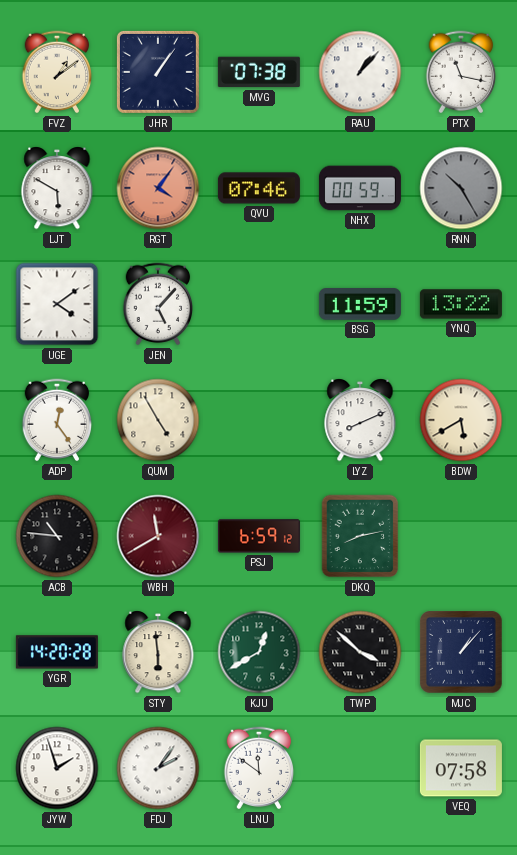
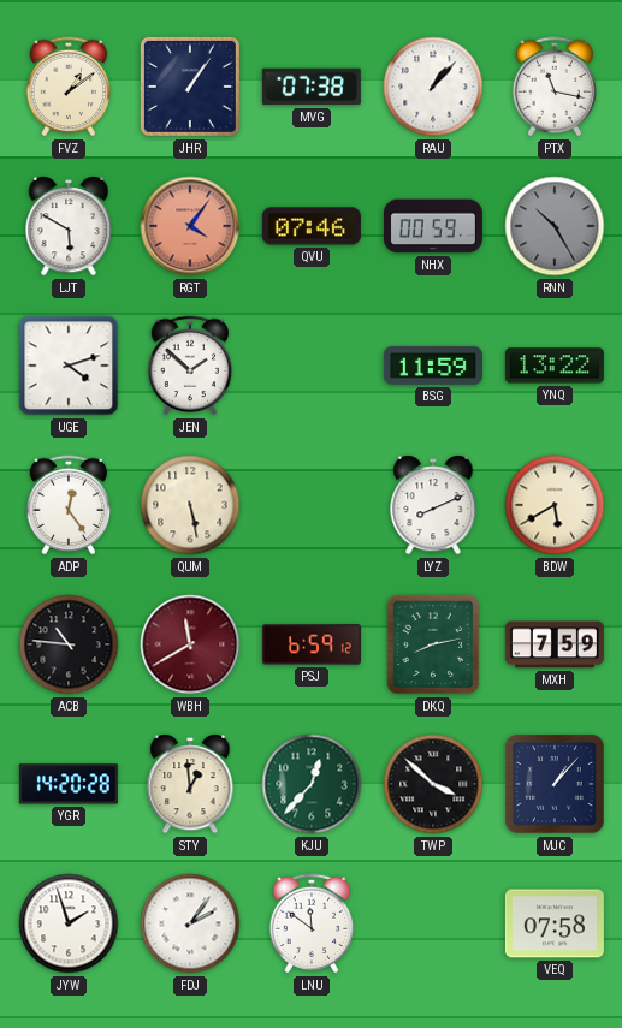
UGE: 4:09 -> 4:12
JEN: 5:07 -> 1:52
QUM: 4:55 -> 5:28
MXH: none -> 7:59
STY: 5:59 -> 12:59
KJU: 12:40 -> 12:37
